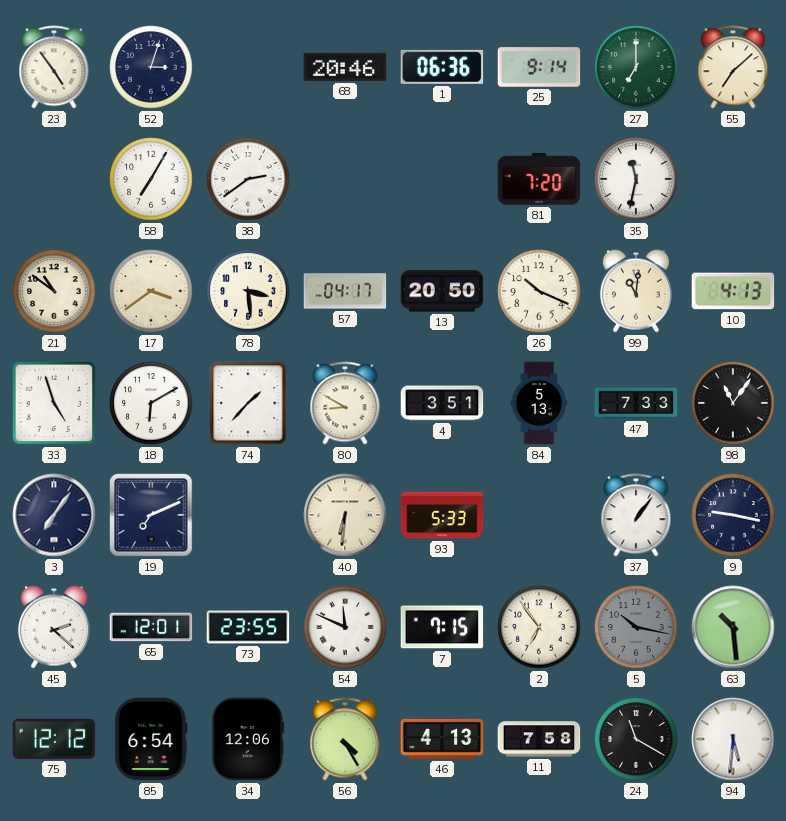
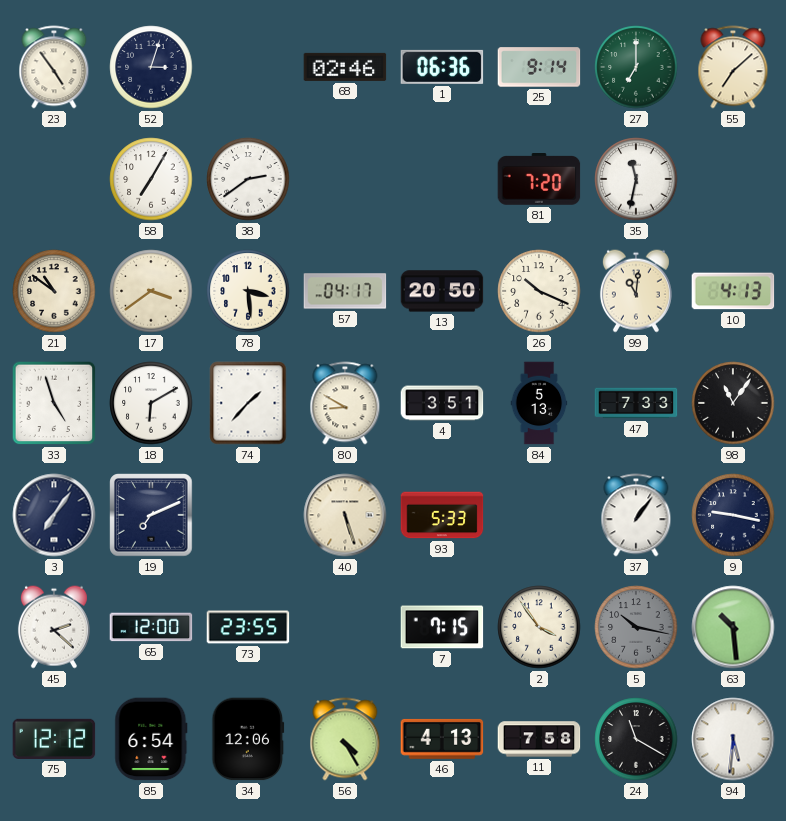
68: 20:46 -> 02:46
40: 6:31 -> 5:27
65: 12:01 -> 12:00
54: 11:49 -> none
2: 6:54 -> 3:54
